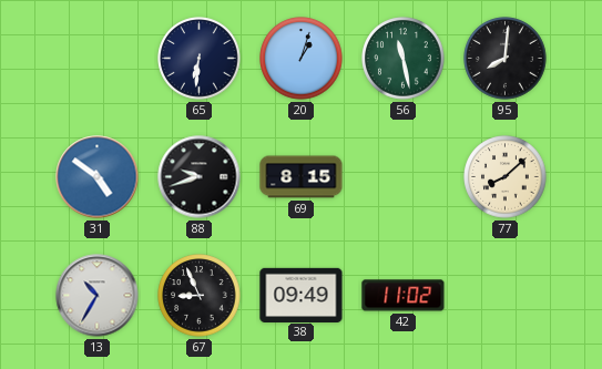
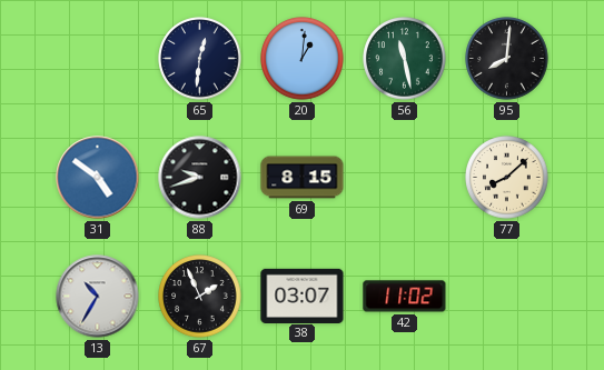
65: 6:31 -> 12:31
20: 1:03 -> 1:01
67: 8:56 -> 1:56
38: 09:49 -> 03:07
